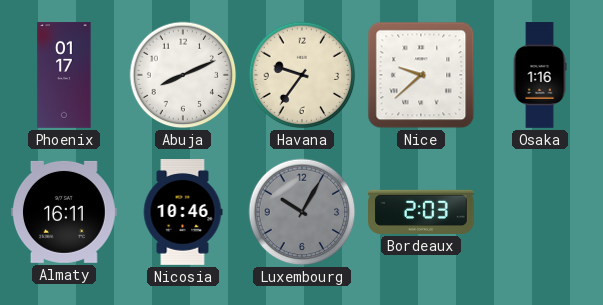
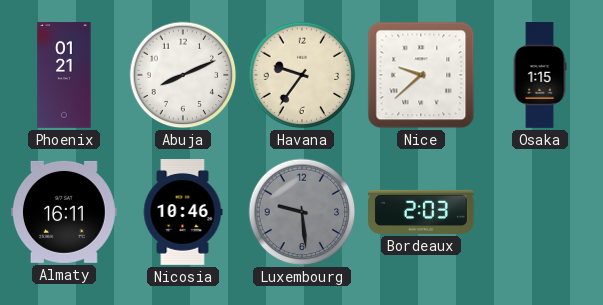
Phoenix: 01:17 -> 01:21
Osaka: 1:16 -> 1:15
Luxembourg: 10:05 -> 9:29
